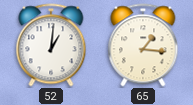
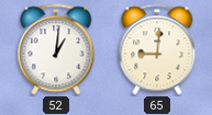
65: 1:16 -> 9:01
